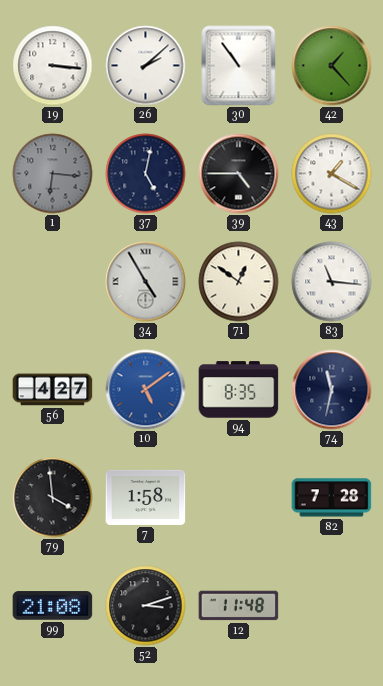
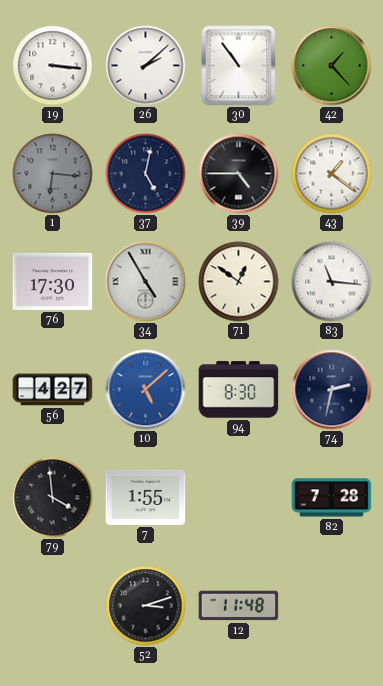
43: 1:20 -> 1:21
76: none -> 17:30
10: 5:09 -> 5:08
94: 8:35 -> 8:30
74: 11:32 -> 2:32
7: 1:58 -> 1:55
99: 21:08 -> none
